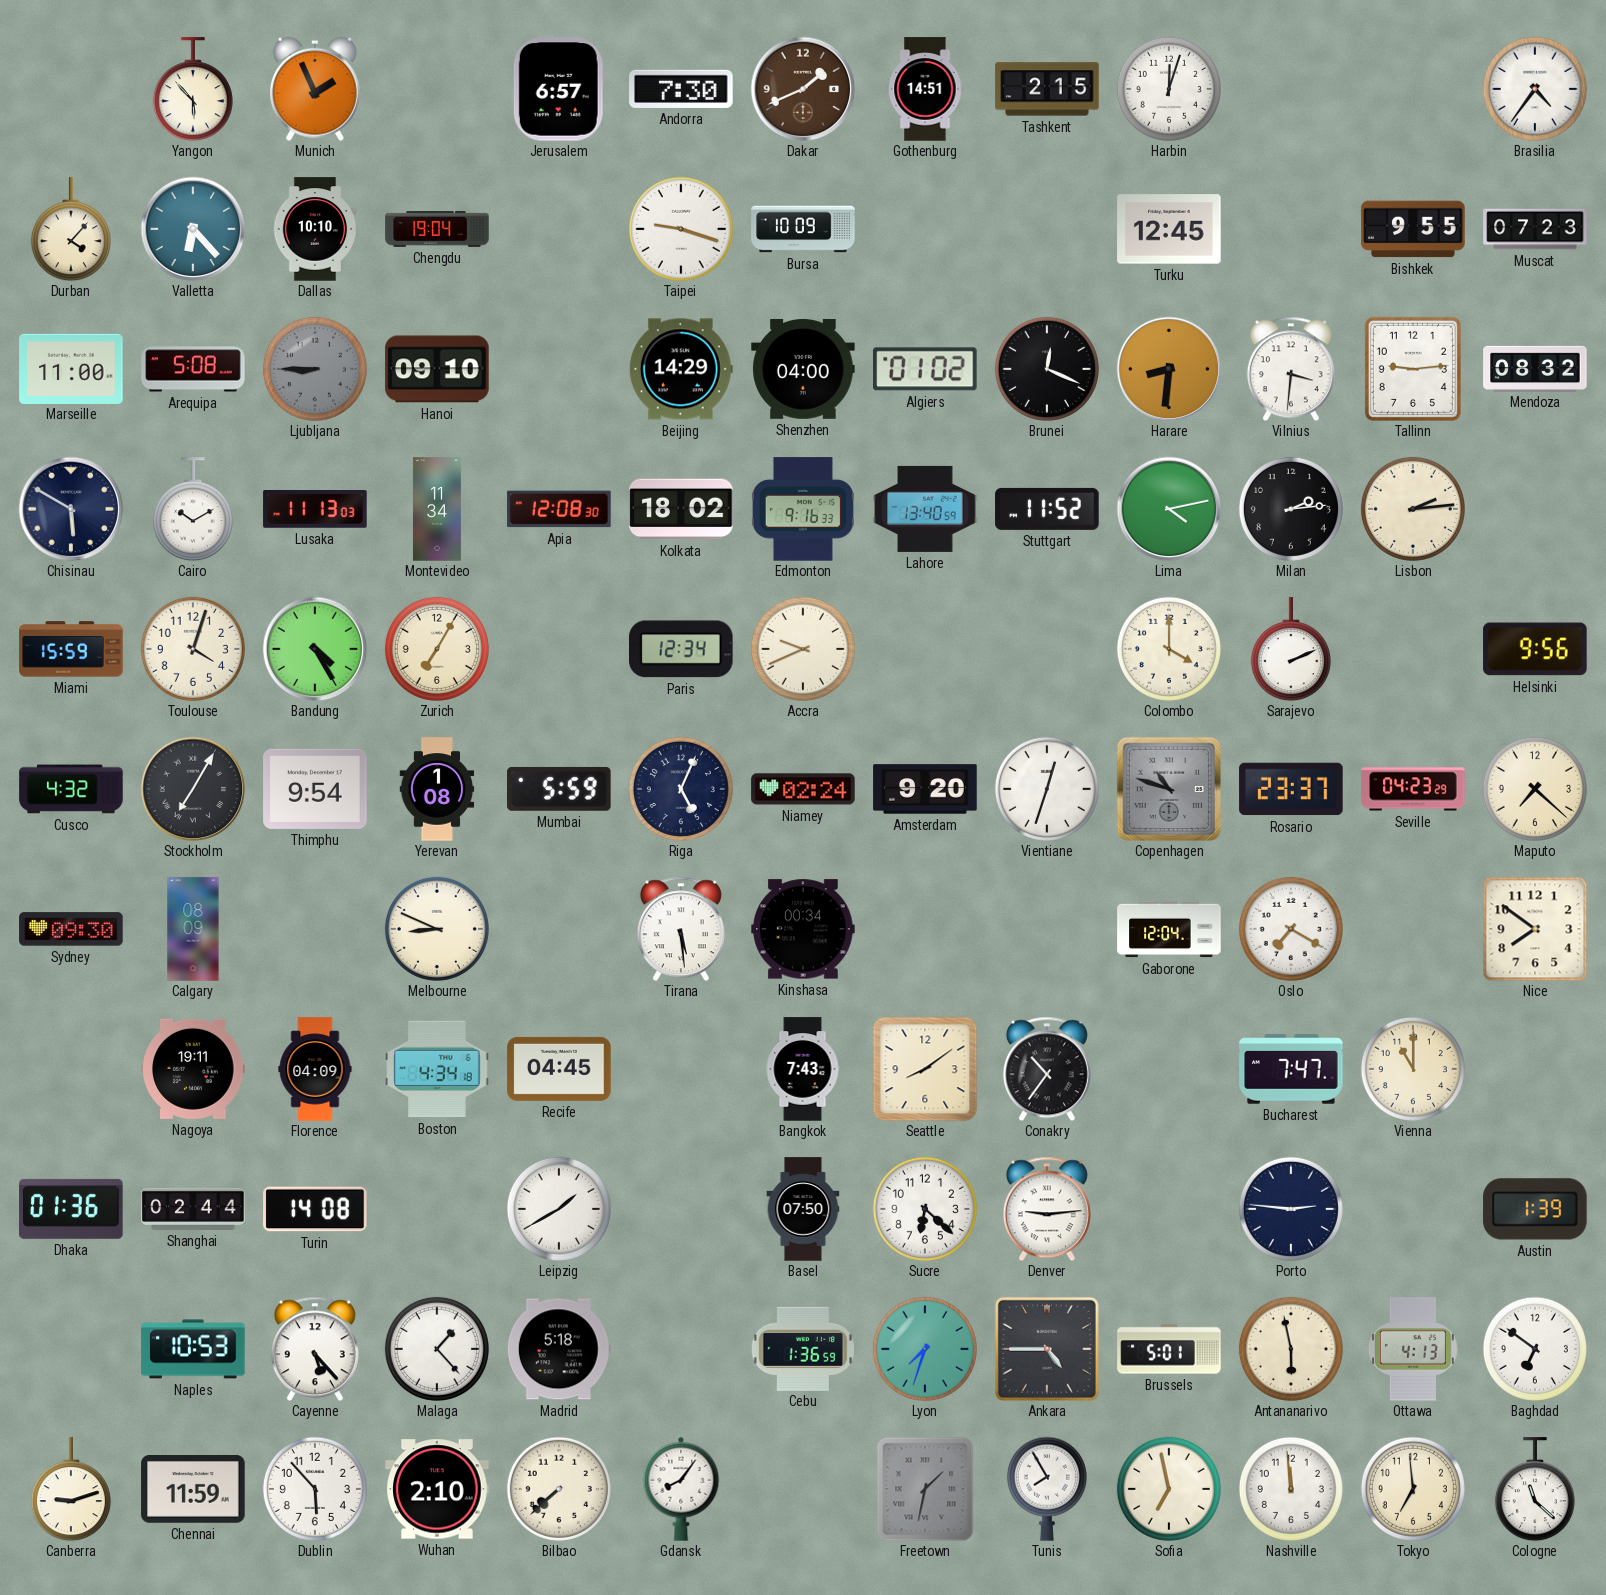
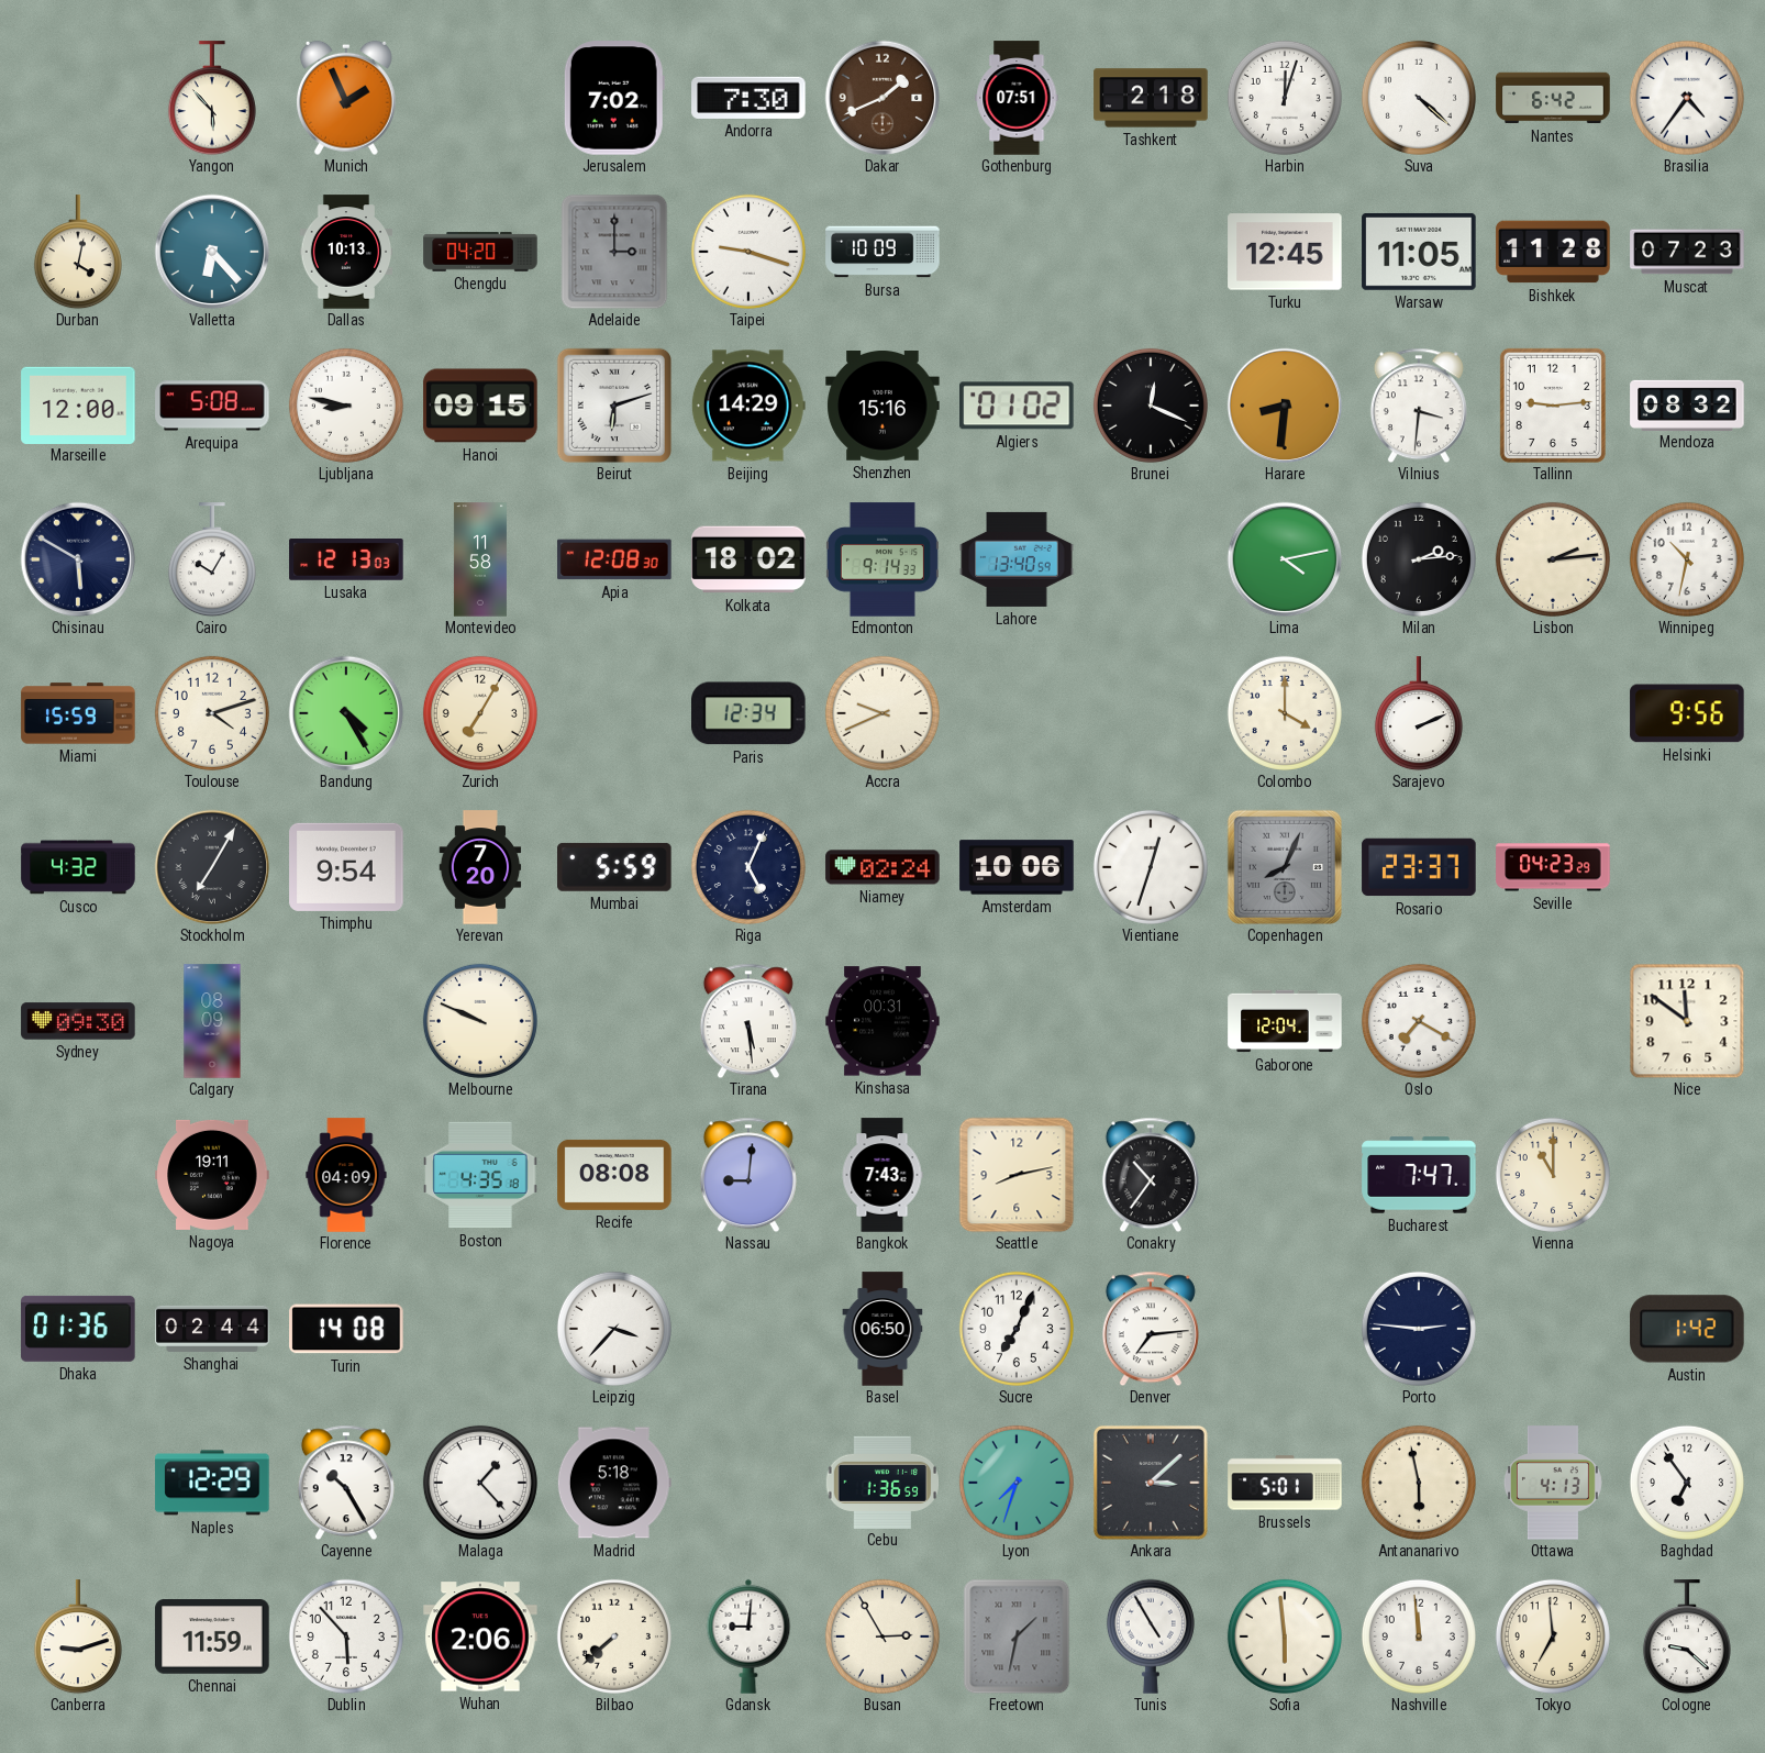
Jerusalem: 6:57 -> 7:02
Gothenburg: 14:51 -> 07:51
Tashkent: 2:15 -> 2:18
Suva: none -> 4:22
Nantes: none -> 6:42
Durban: 4:07 -> 4:02
Dallas: 10:10 -> 10:13
Chengdu: 19:04 -> 04:20
Adelaide: none -> 3:00
Warsaw: none -> 11:05
Bishkek: 9:55 -> 11:28
Marseille: 11:00 -> 12:00
Ljubljana: 8:45 -> 8:47
Ljubljana dial: grey -> white
Hanoi: 09:10 -> 09:15
Beirut: none -> 6:12
Shenzhen: 04:00 -> 15:16
Cairo: 10:10 -> 10:05
Lusaka: 11:13 -> 12:13
Montevideo: 11:34 -> 11:58
Edmonton: 9:16 -> 9:14
Stuttgart: 11:52 -> none
Winnipeg: none -> 10:32
Toulouse: 4:03 -> 4:12
Yerevan: 1:08 -> 7:20
Amsterdam: 9:20 -> 10:06
Copenhagen: 10:48 -> 8:04
Maputo: 7:22 -> none
Melbourne: 8:49 -> 9:49
Kinshasa: 00:34 -> 00:31
Nice: 7:51 -> 11:51
Boston: 4:34 -> 4:35
Recife: 04:45 -> 08:08
Nassau: none -> 9:01
Seattle: 8:09 -> 8:13
Leipzig: 1:40 -> 3:37
Basel: 07:50 -> 06:50
Sucre: 6:22 -> 7:04
Denver: 9:14 -> 7:14
Austin: 1:39 -> 1:42
Naples: 10:53 -> 12:29
Cayenne: 5:23 -> 10:25
Ankara: 4:45 -> 3:08
Baghdad: 6:51 -> 6:54
Wuhan: 2:10 -> 2:06
Gdansk: 8:06 -> 9:01
Busan: none -> 2:55
Tunis: 7:55 -> 4:55
Sofia: 6:58 -> 5:59
Cologne: 11:22 -> 9:22
